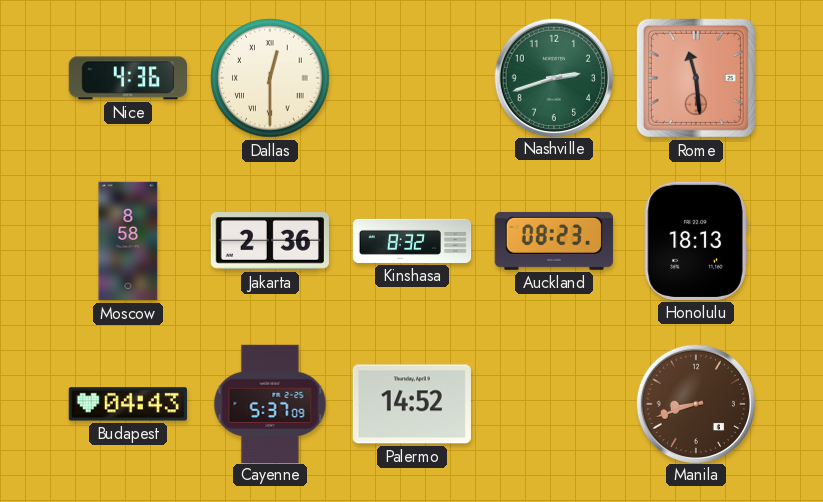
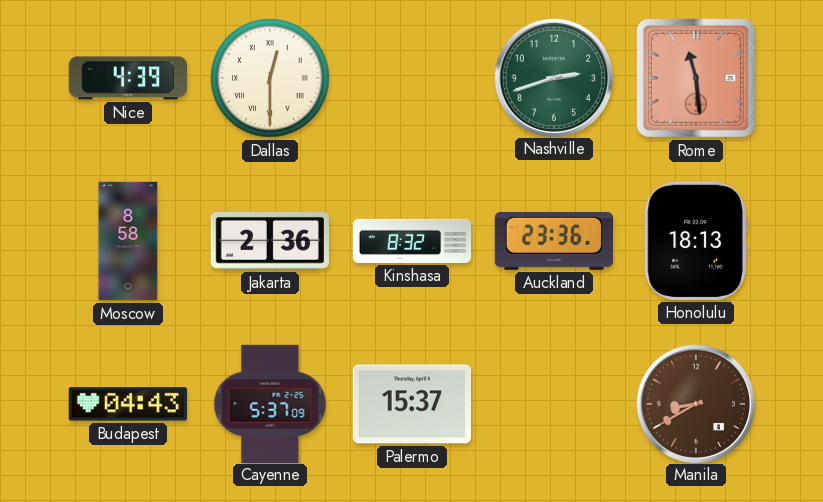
Nice: 4:36 -> 4:39
Auckland: 08:23 -> 23:36
Palermo: 14:52 -> 15:37
Manila: 8:42 -> 8:40
